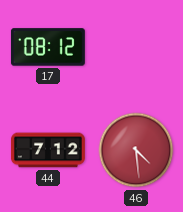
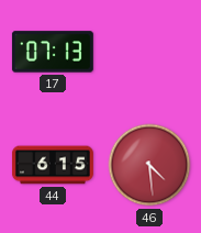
17: 08:12 -> 07:13
44: 7:12 -> 6:15
